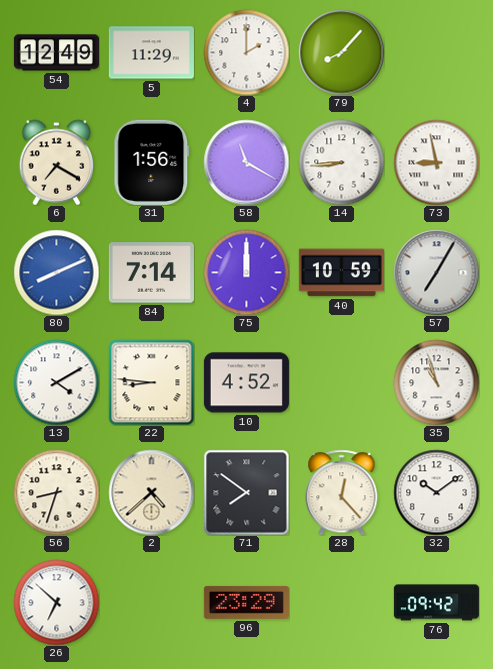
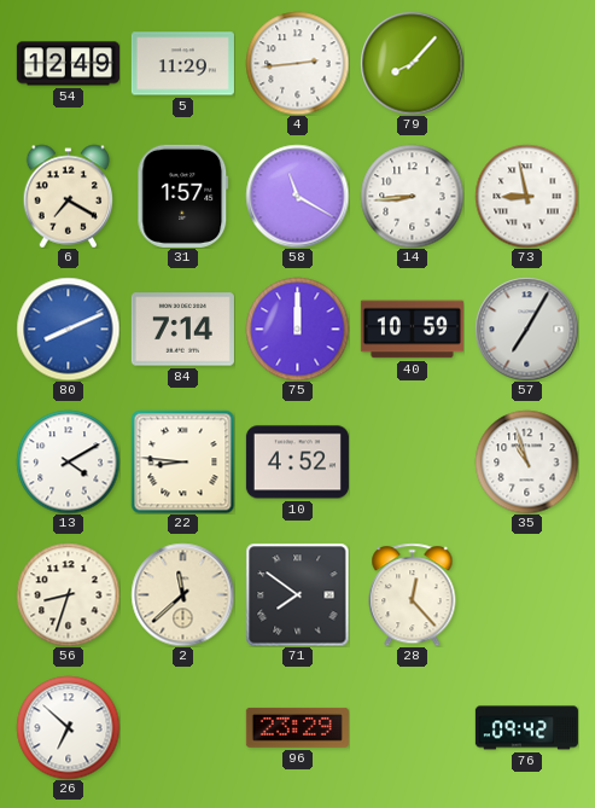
4: 2:00 -> 2:44
31: 1:56 -> 1:57
2: 4:38 -> 11:38
32: 10:09 -> none
